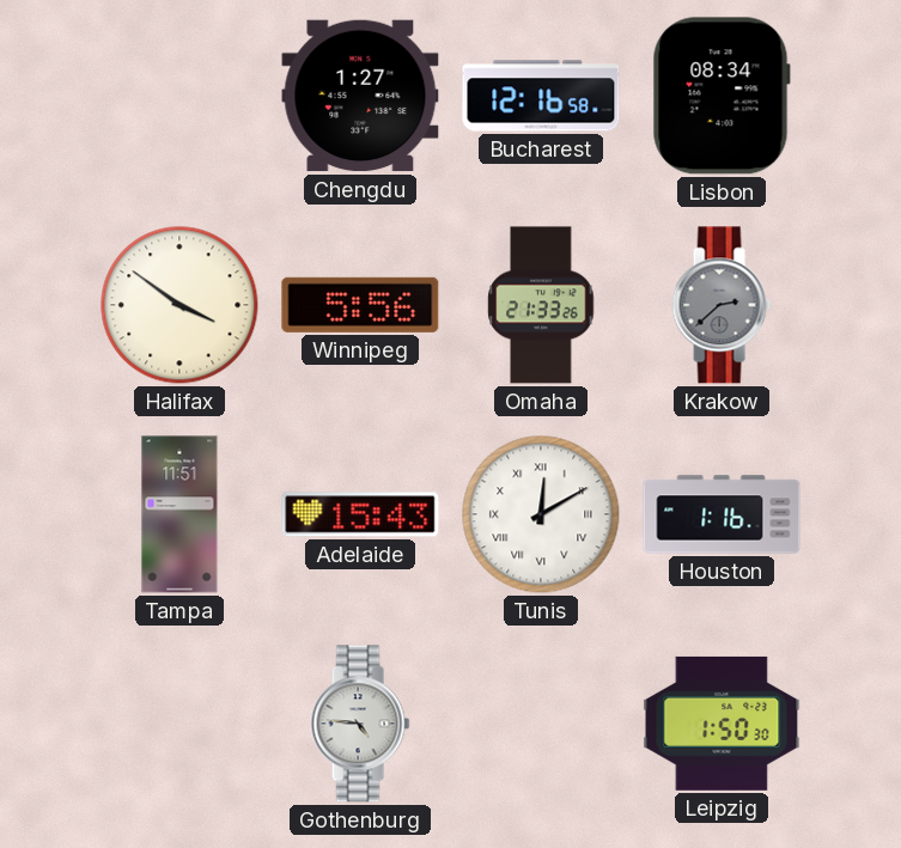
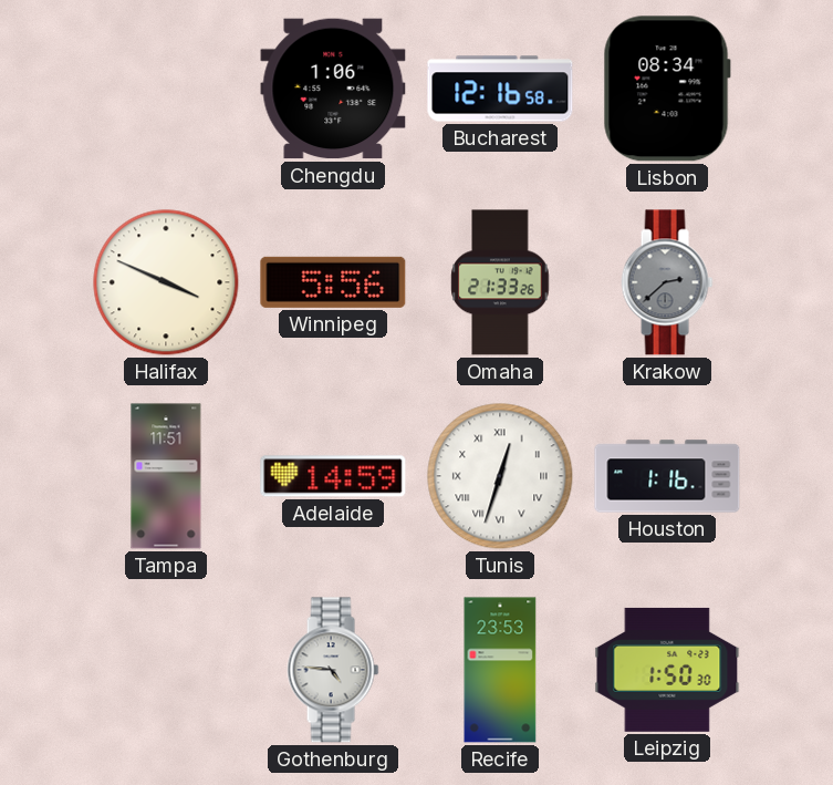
Chengdu: 1:27 -> 1:06
Halifax: 3:51 -> 3:49
Adelaide: 15:43 -> 14:59
Tunis: 12:10 -> 12:33
Recife: none -> 23:53
